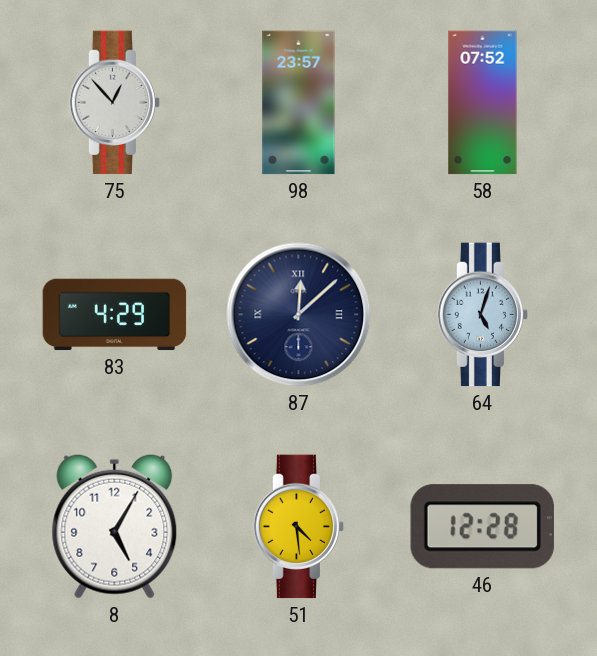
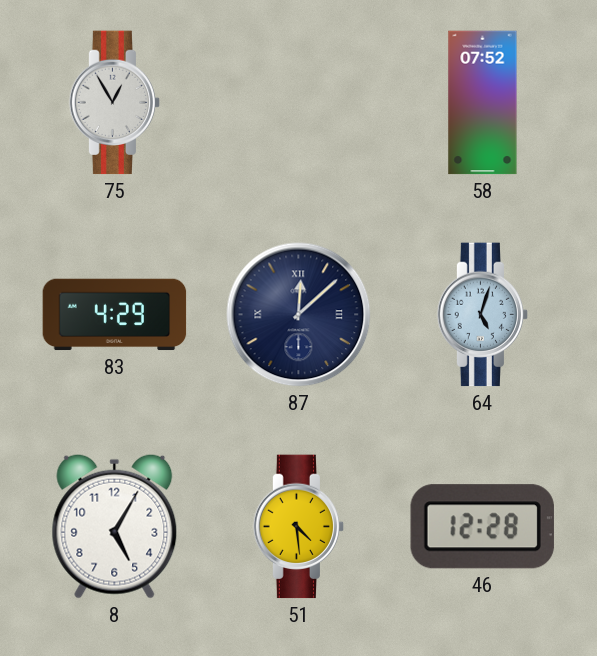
75: 12:53 -> 12:55
98: 23:57 -> none
